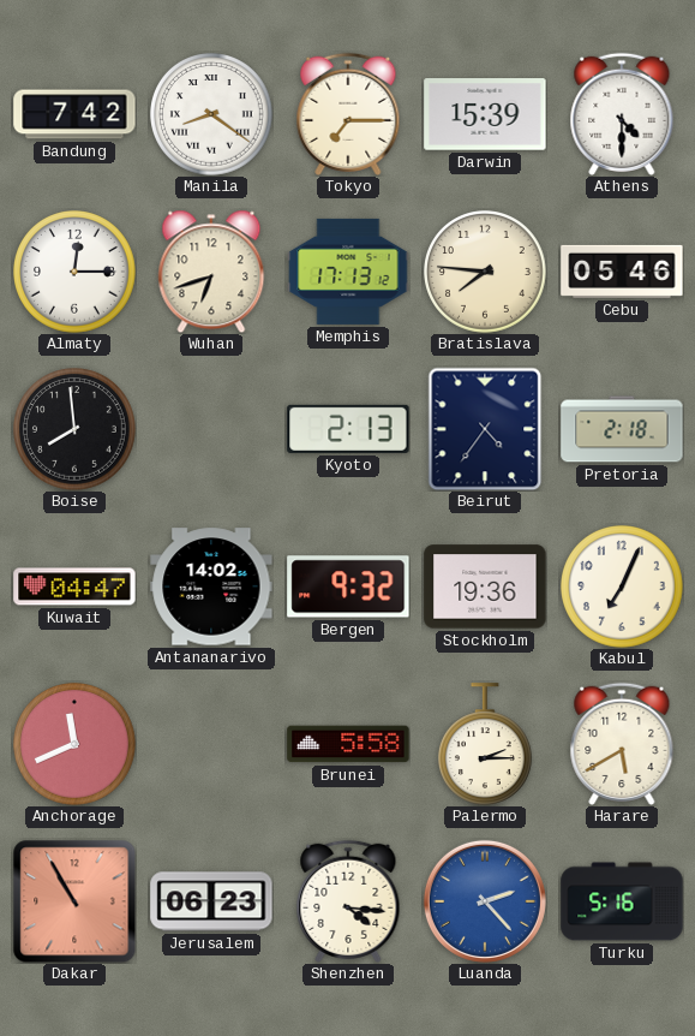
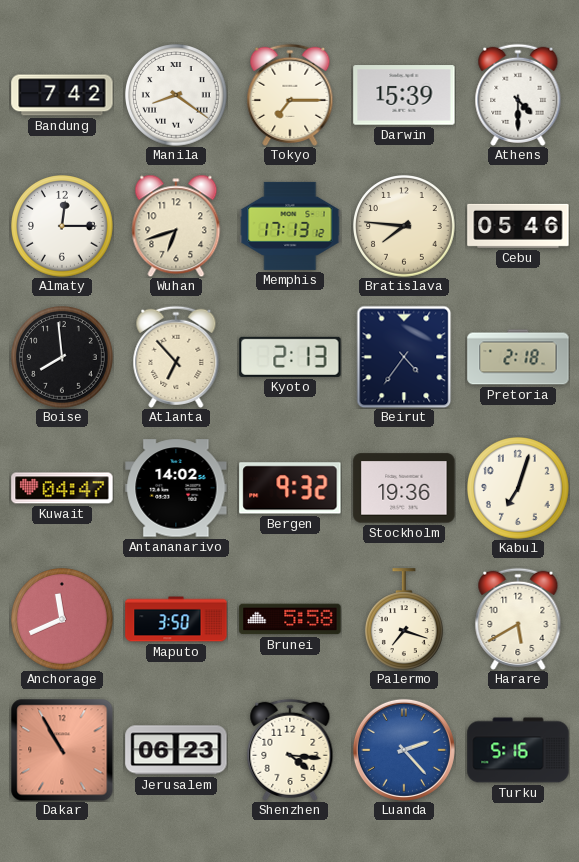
Atlanta: none -> 6:53
Kabul: 7:04 -> 7:03
Maputo: none -> 3:50
Palermo: 2:15 -> 7:18
